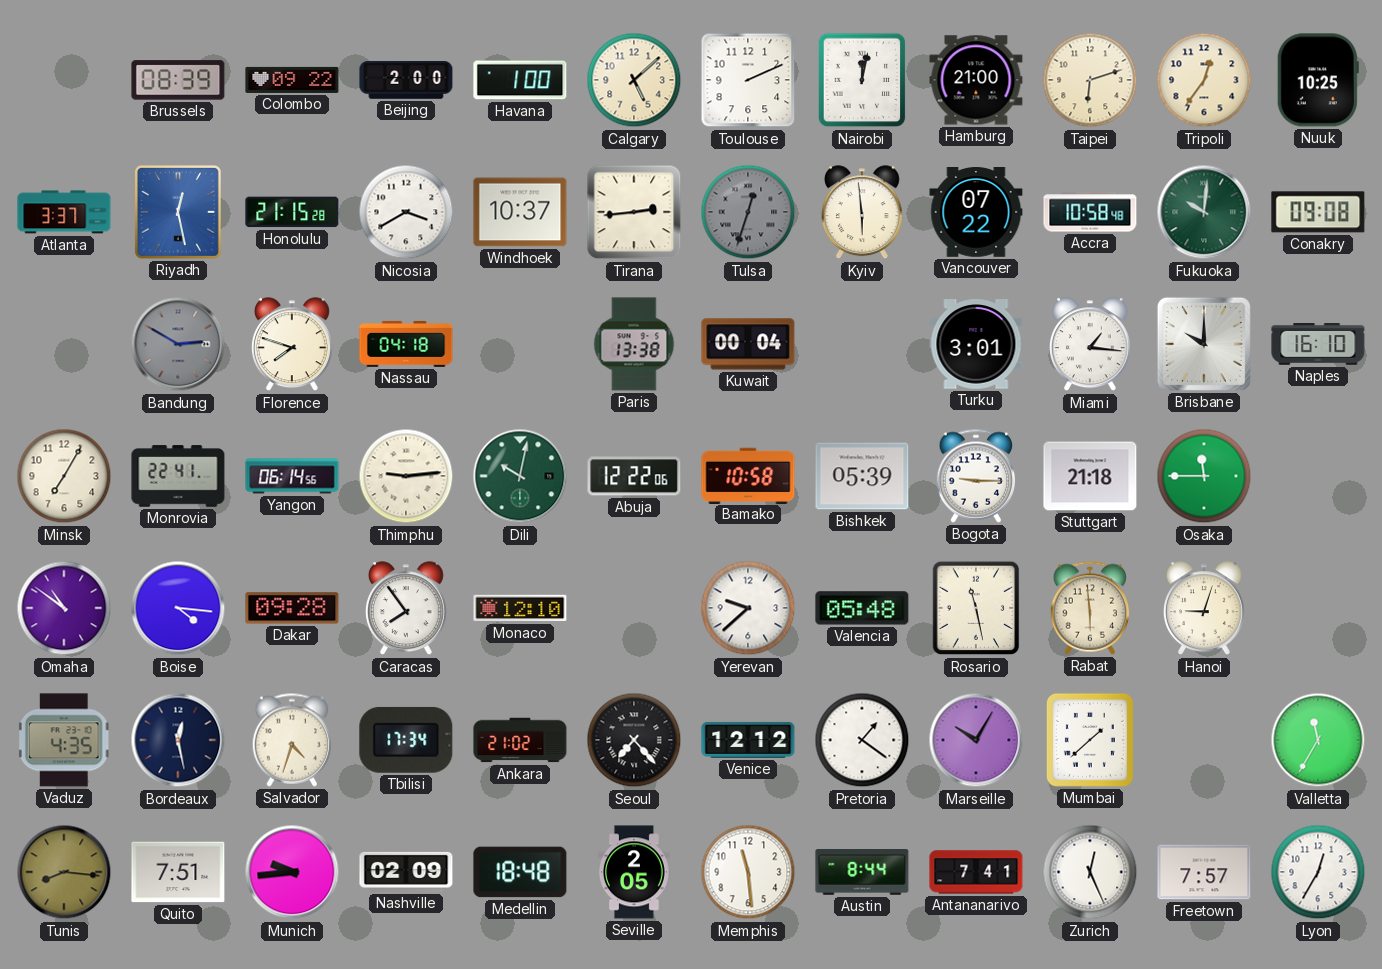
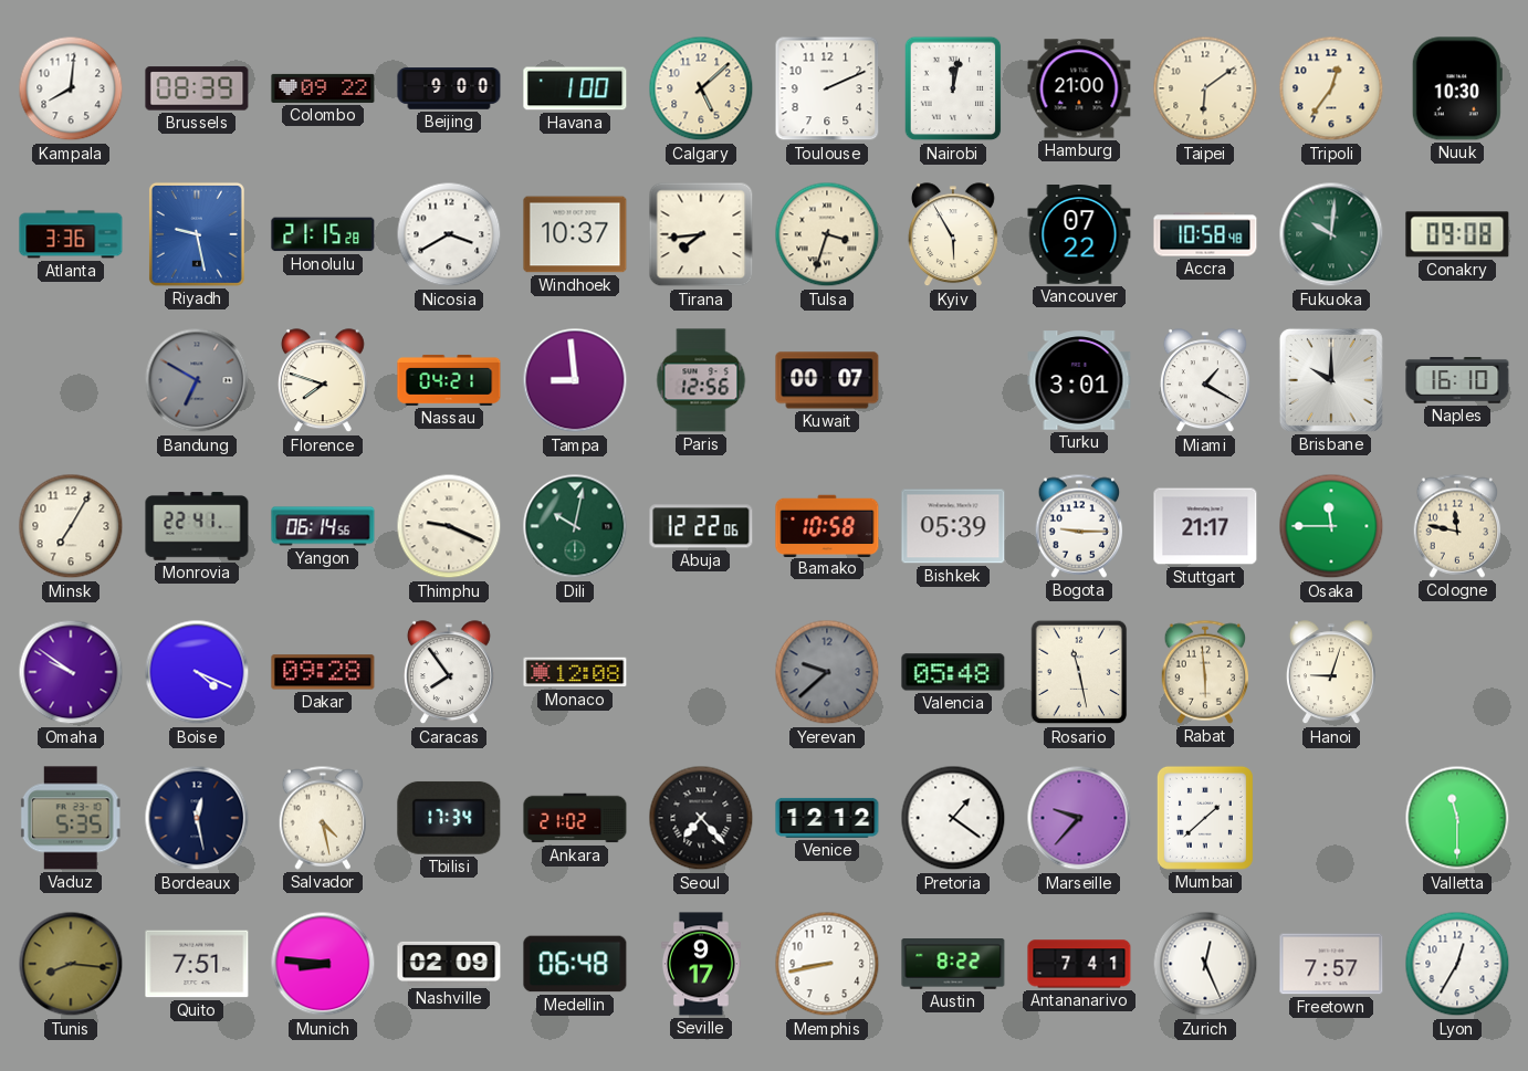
Kampala: none -> 8:01
Beijing: 2:00 -> 9:00
Taipei: 6:12 -> 6:09
Nuuk: 10:25 -> 10:30
Atlanta: 3:37 -> 3:36
Riyadh: 12:28 -> 9:28
Tirana: 2:44 -> 7:44
Tulsa: 12:33 -> 3:33
Tulsa dial: grey -> cream
Kyiv: 5:59 -> 5:55
Bandung: 2:50 -> 6:50
Nassau: 04:18 -> 04:21
Tampa: none -> 8:59
Paris: 13:38 -> 12:56
Kuwait: 00:04 -> 00:07
Miami: 1:16 -> 1:20
Thimphu: 9:14 -> 9:19
Stuttgart: 21:18 -> 21:17
Cologne: none -> 11:47
Omaha: 10:51 -> 9:51
Boise: 4:16 -> 4:19
Monaco: 12:10 -> 12:08
Yerevan dial: white -> grey
Vaduz: 4:35 -> 5:35
Salvador: 4:33 -> 4:28
Marseille: 10:05 -> 9:37
Valletta: 11:35 -> 11:30
Munich: 9:44 -> 8:46
Medellin: 18:48 -> 06:48
Seville: 2:05 -> 9:17
Memphis: 11:29 -> 8:43
Austin: 8:44 -> 8:22
